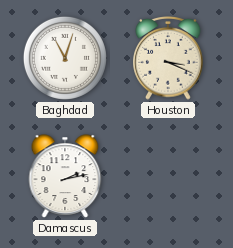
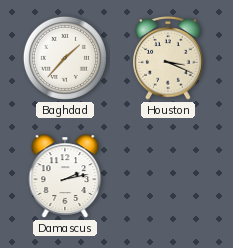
Baghdad: 11:03 -> 1:37
